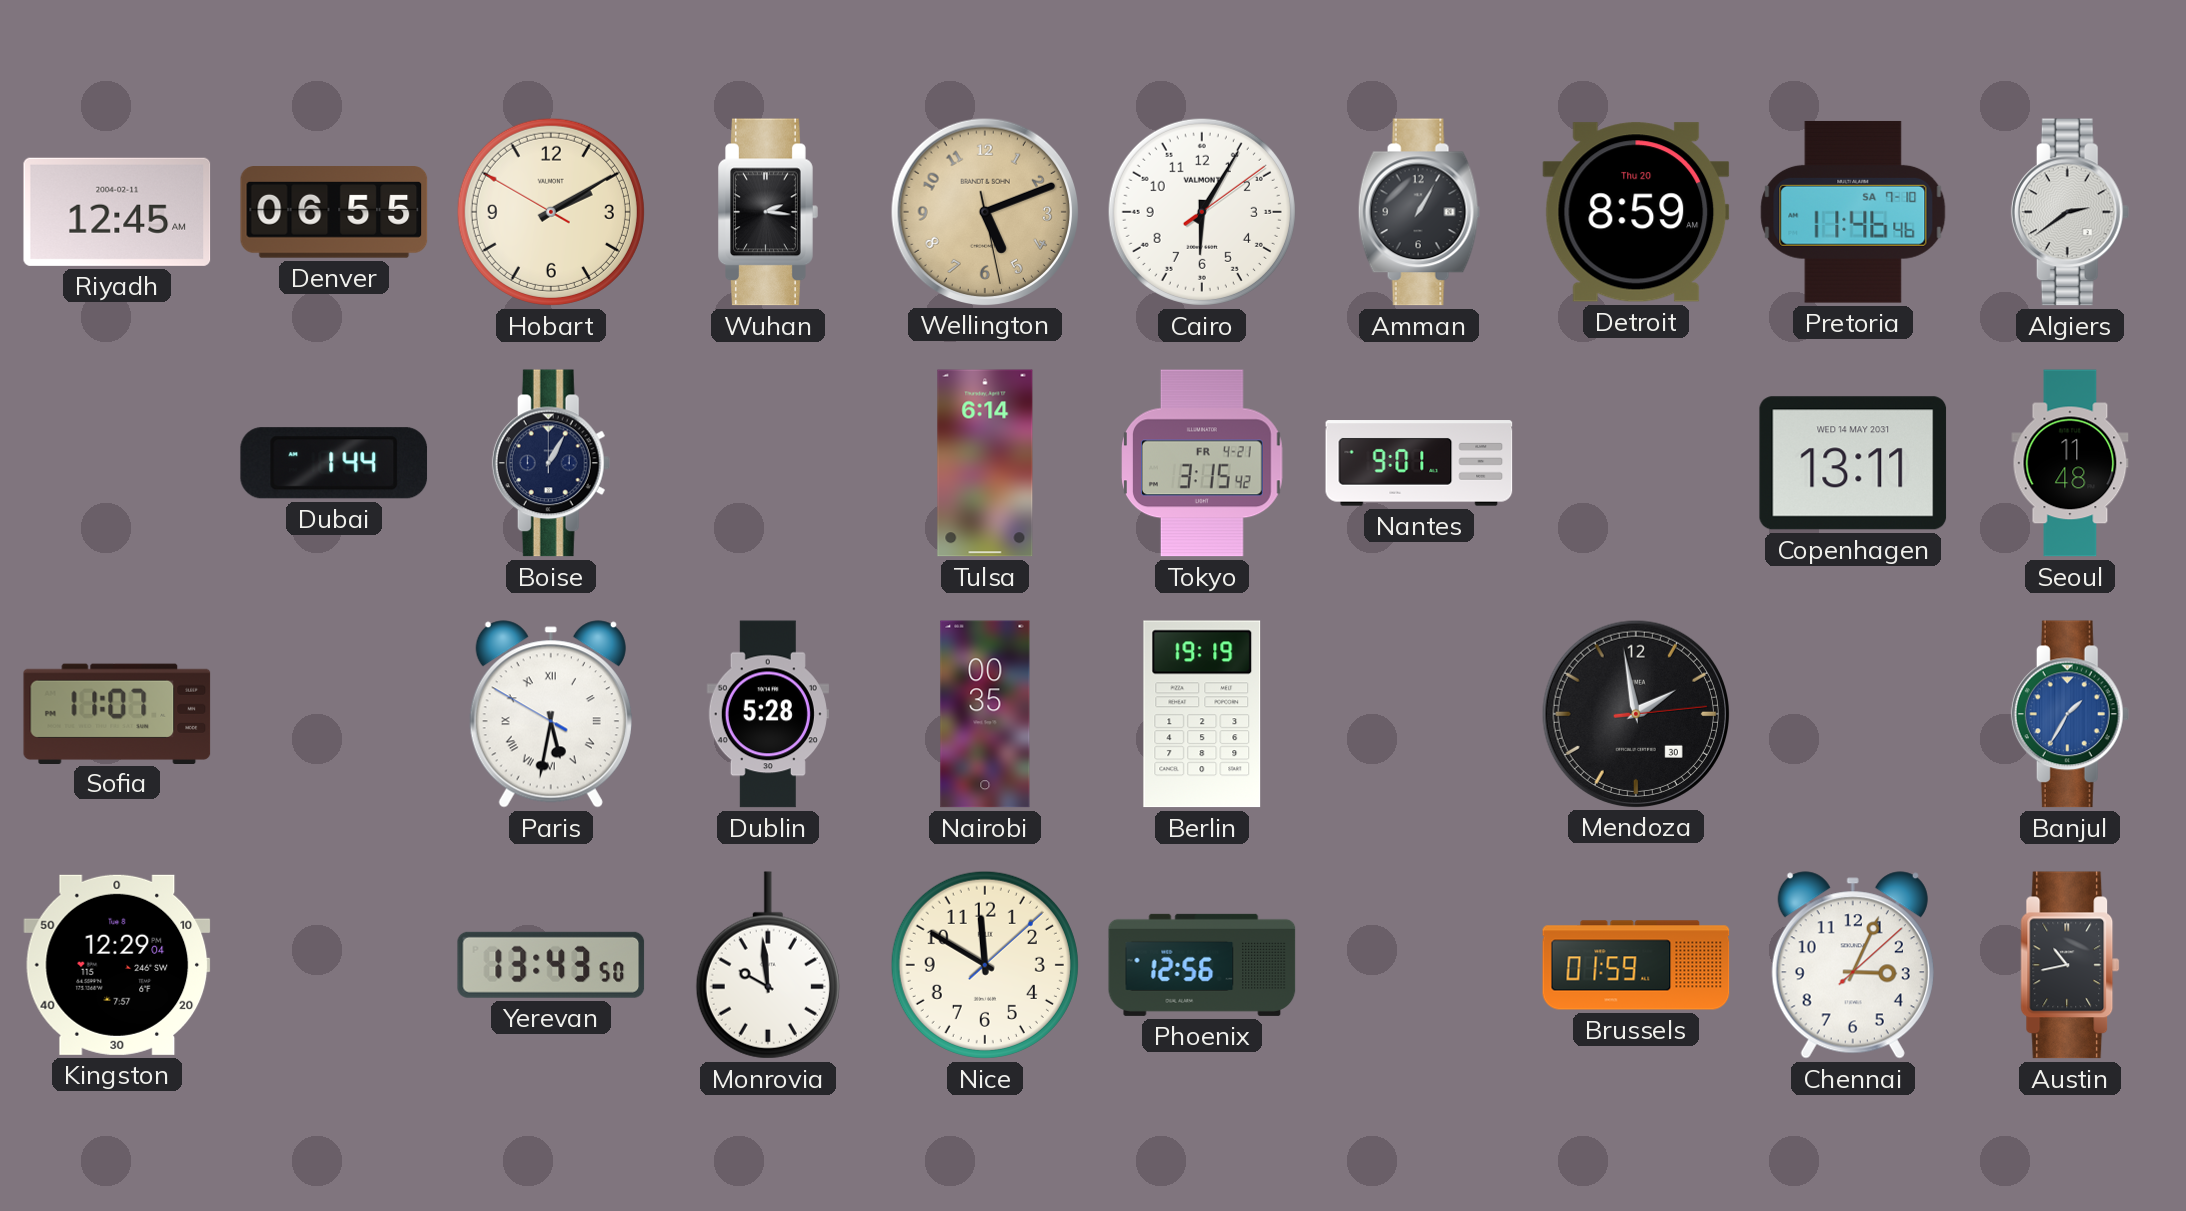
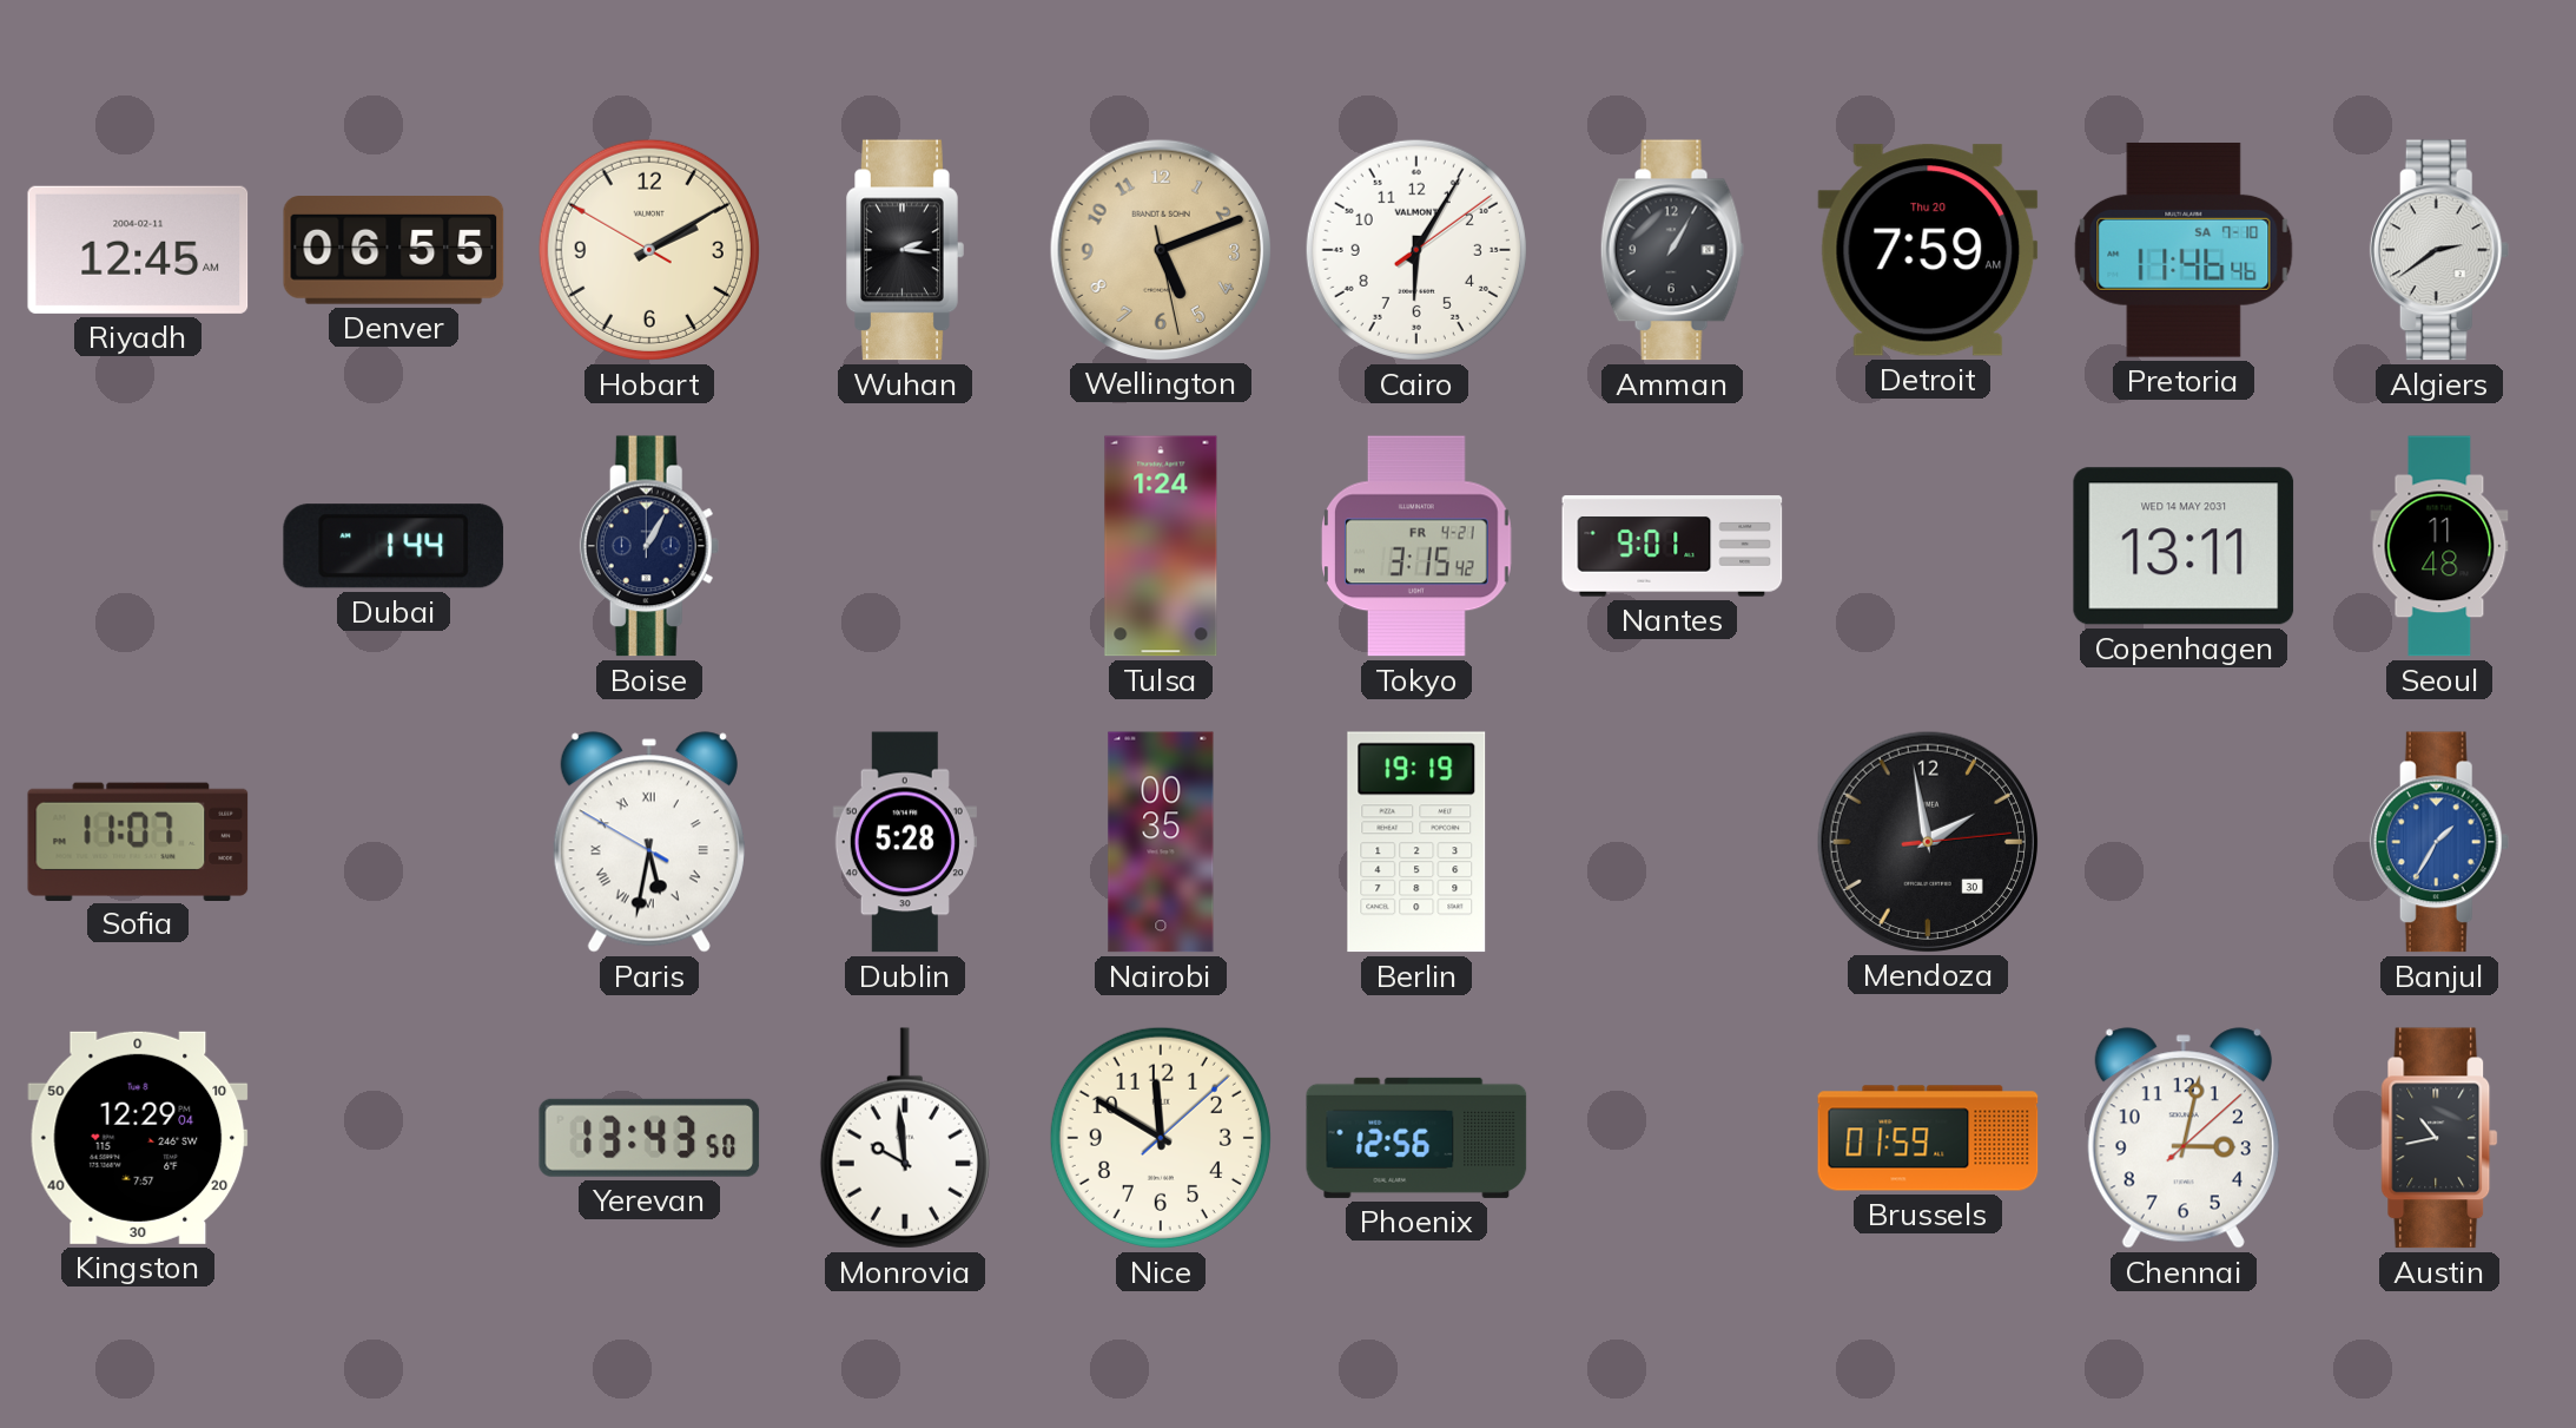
Detroit: 8:59 -> 7:59
Tulsa: 6:14 -> 1:24
Chennai: 3:04 -> 3:02
